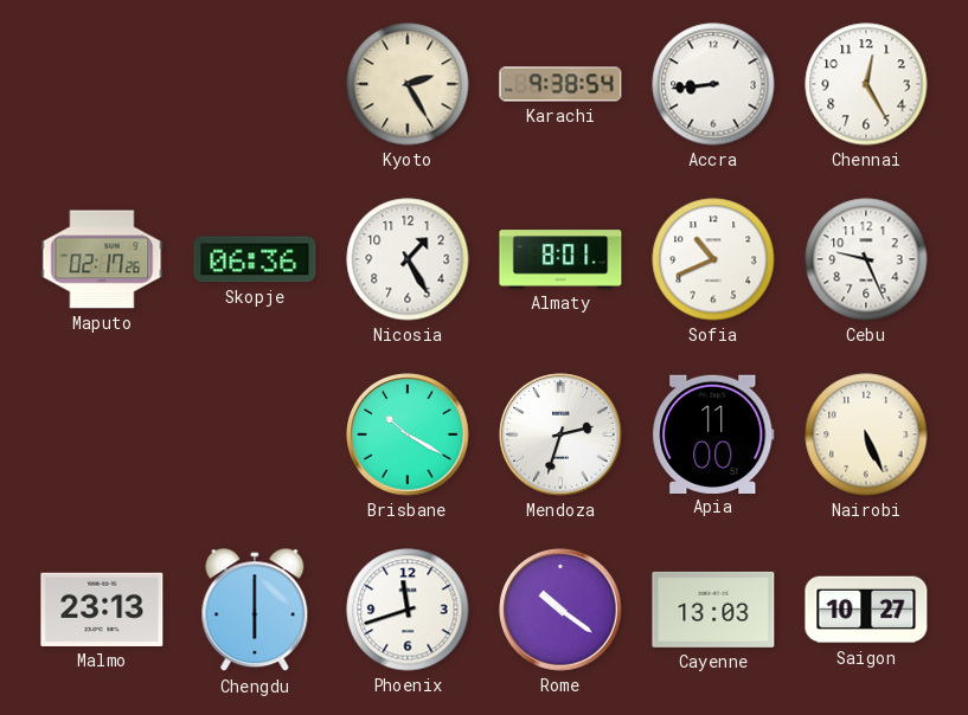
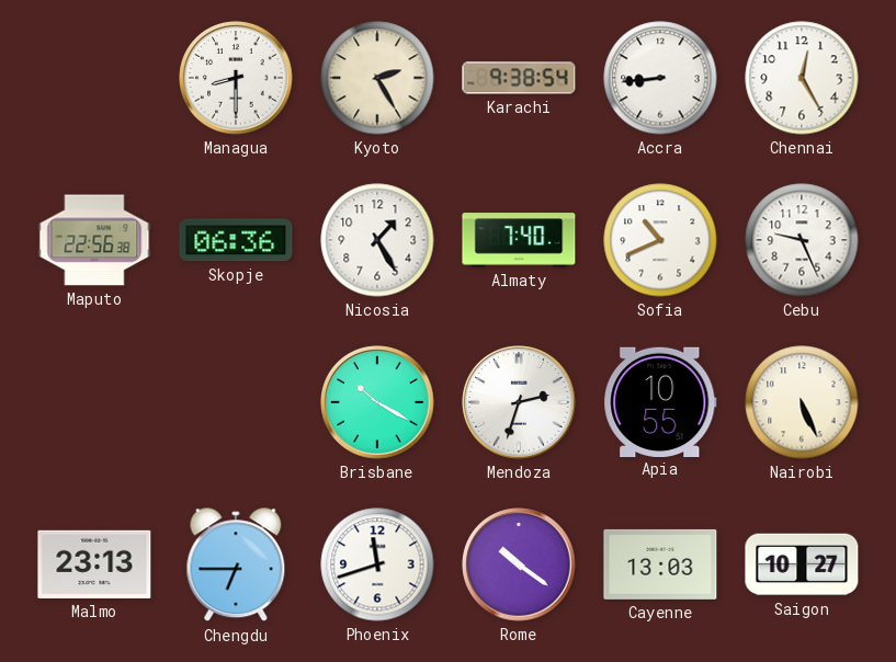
Managua: none -> 8:30
Maputo: 02:17 -> 22:56
Almaty: 8:01 -> 7:40
Apia: 11:00 -> 10:55
Chengdu: 6:00 -> 6:45
